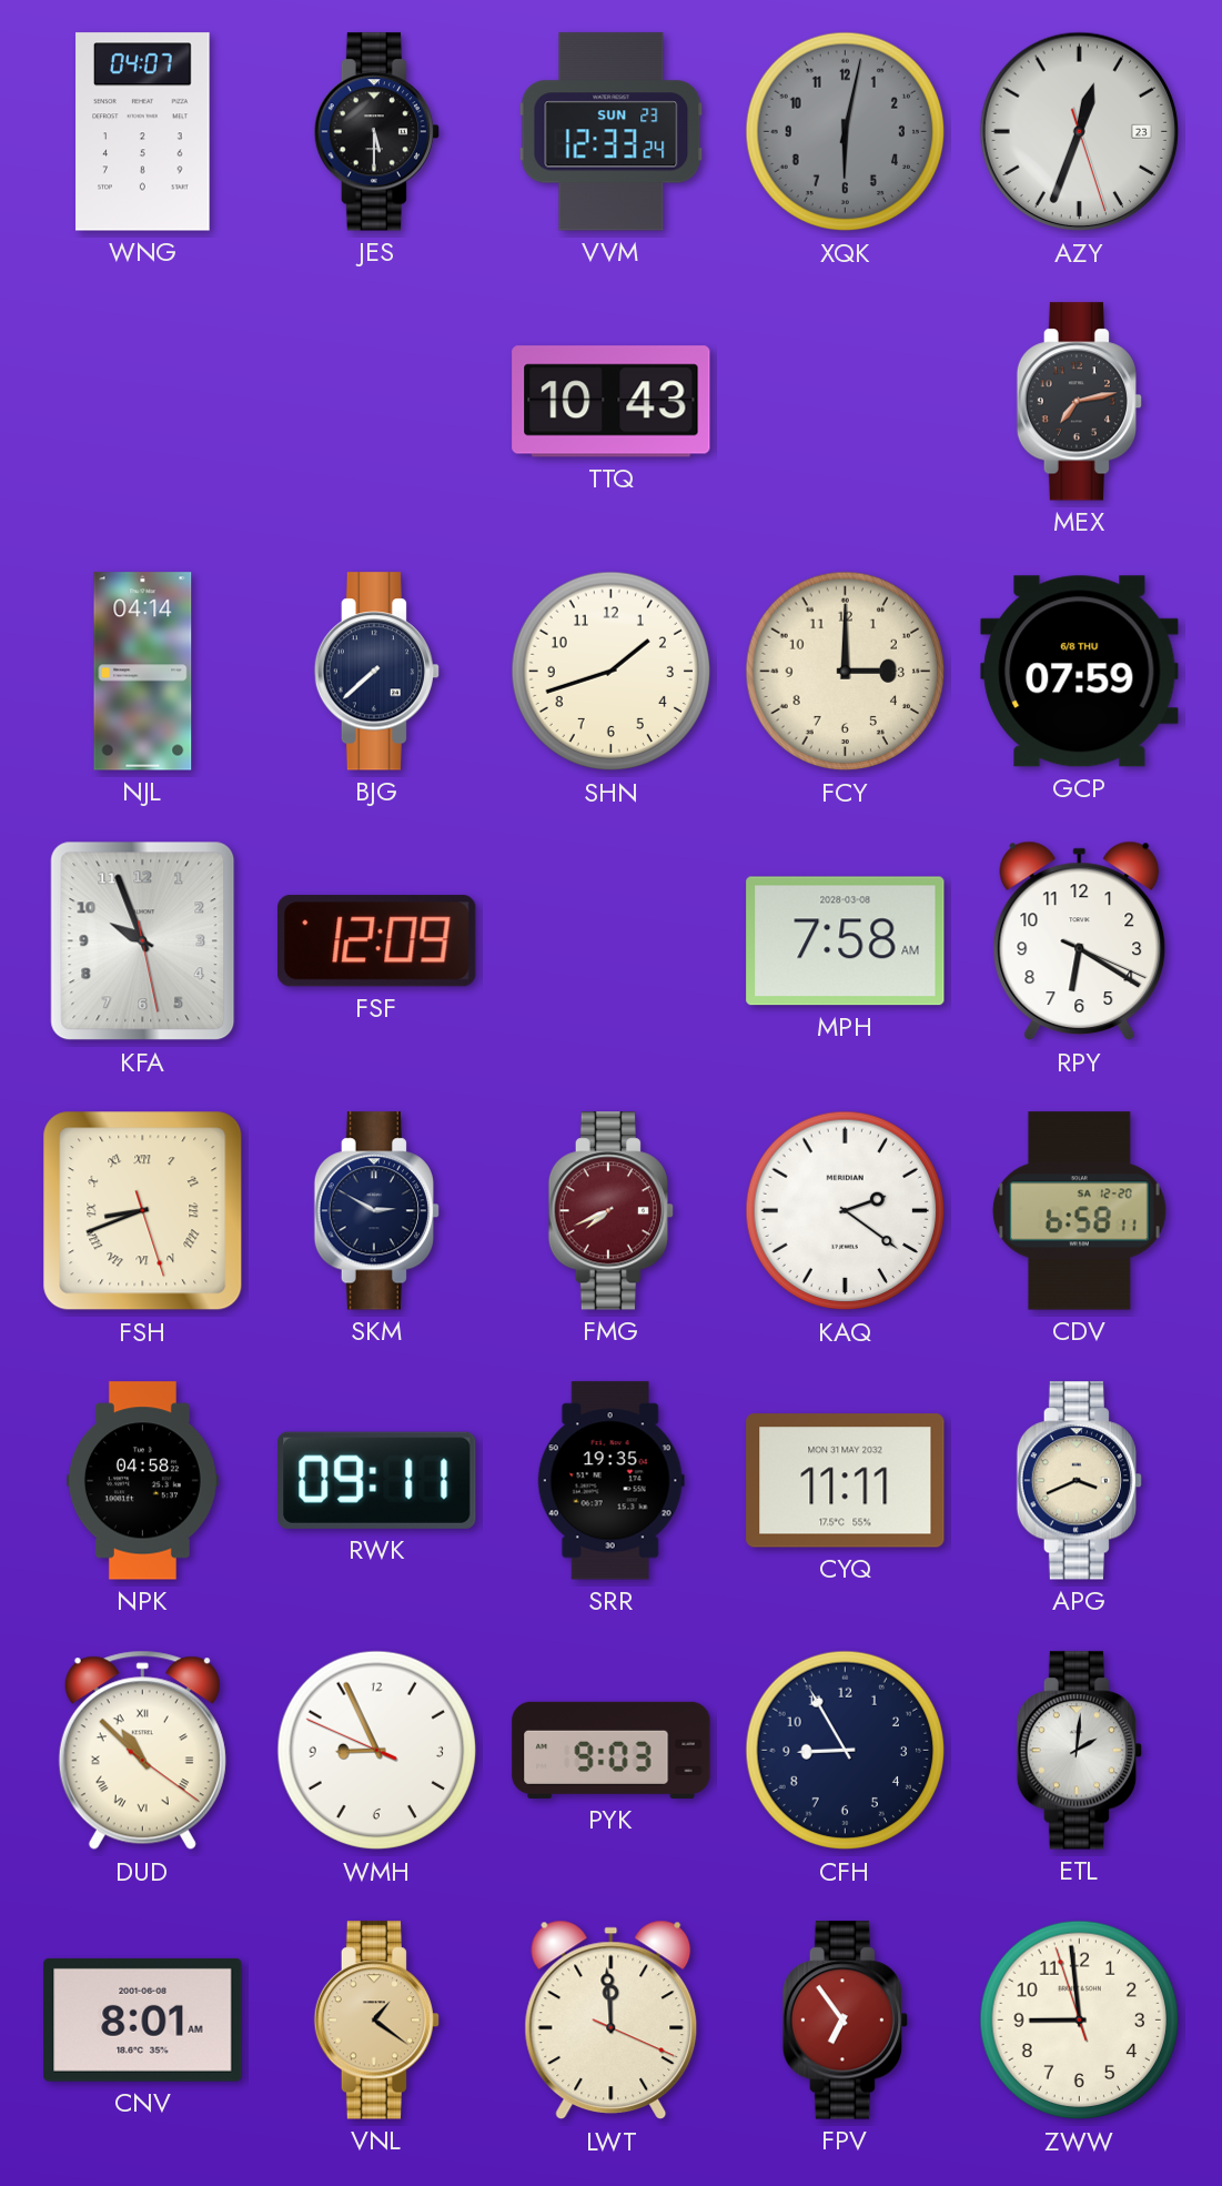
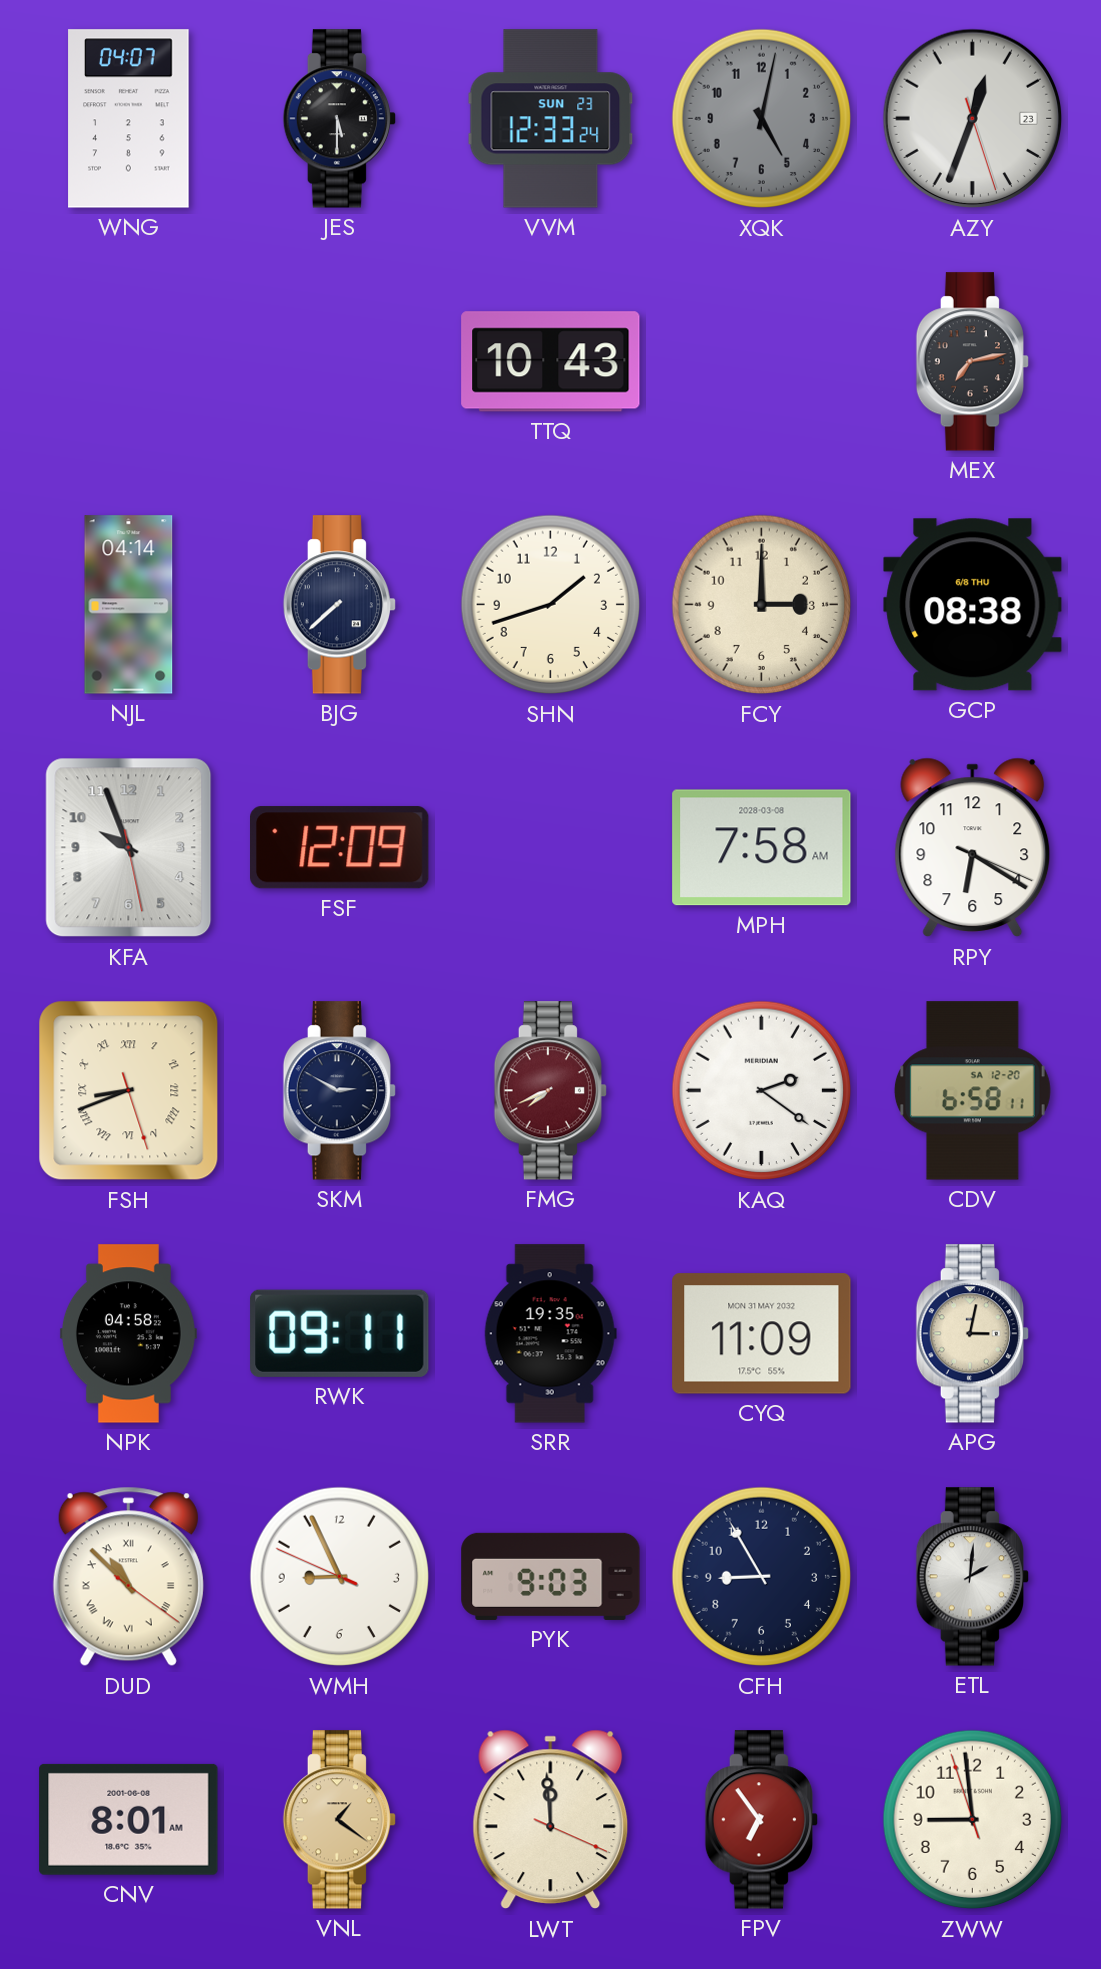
XQK: 6:02 -> 5:02
GCP: 07:59 -> 08:38
CYQ: 11:11 -> 11:09
APG: 3:41 -> 3:02
